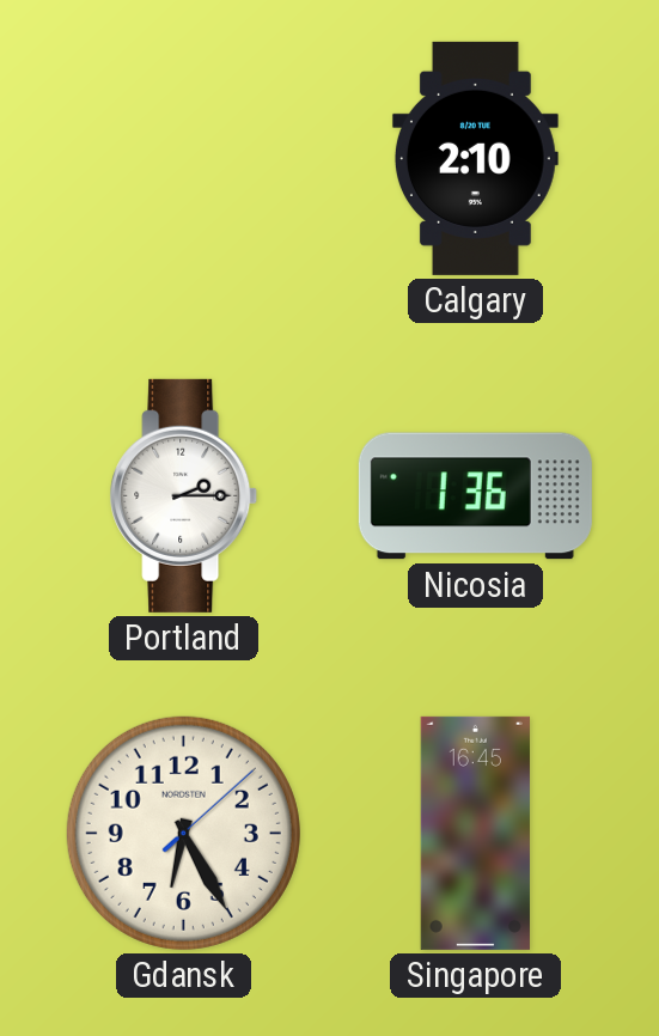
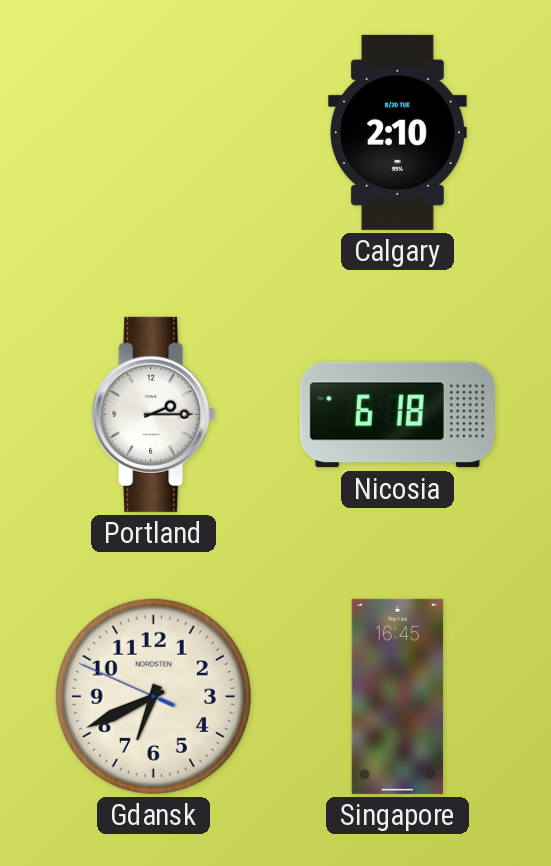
Nicosia: 1:36 -> 6:18
Gdansk: 6:25 -> 6:40
